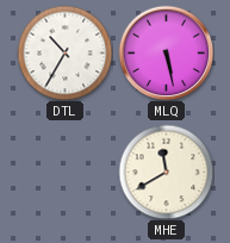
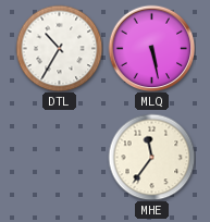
MHE: 11:40 -> 11:36
